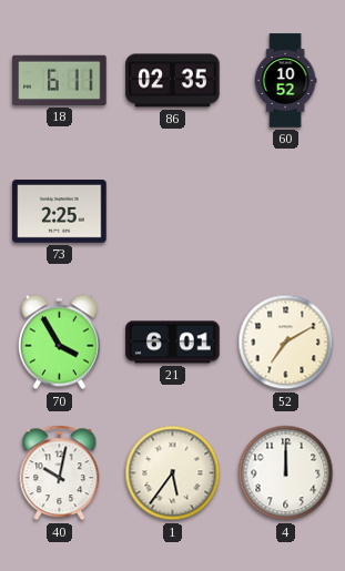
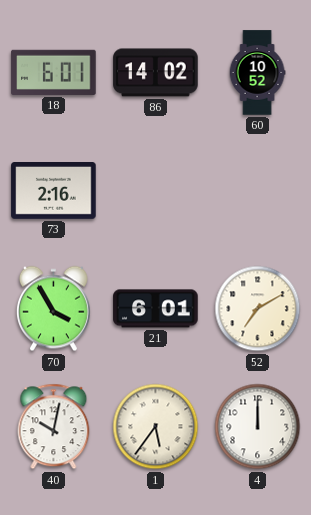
18: 6:11 -> 6:01
86: 02:35 -> 14:02
73: 2:25 -> 2:16
